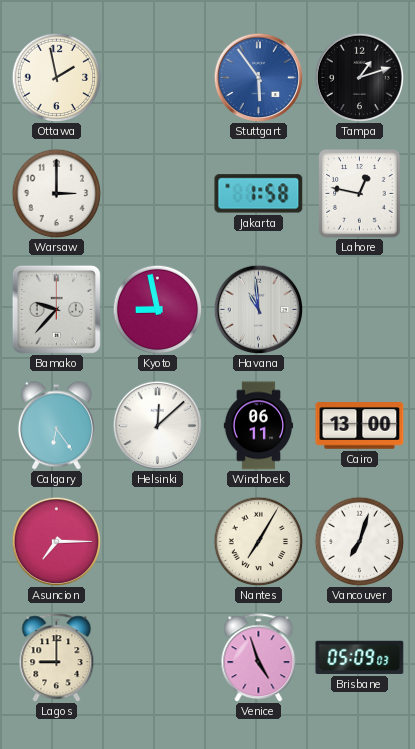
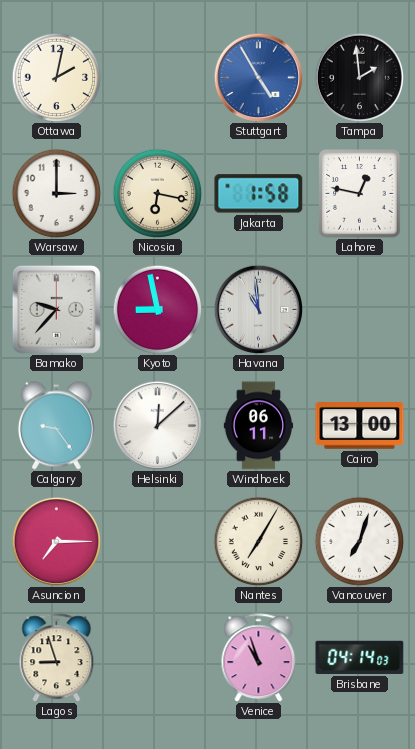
Ottawa: 1:58 -> 2:02
Stuttgart: 5:54 -> 4:55
Tampa: 1:12 -> 1:59
Nicosia: none -> 6:17
Calgary: 6:24 -> 9:24
Lagos: 9:00 -> 8:57
Venice: 4:57 -> 10:57
Brisbane: 05:09 -> 04:14
